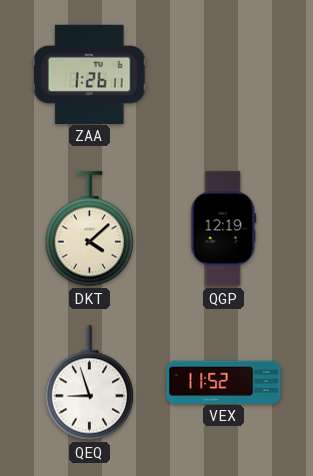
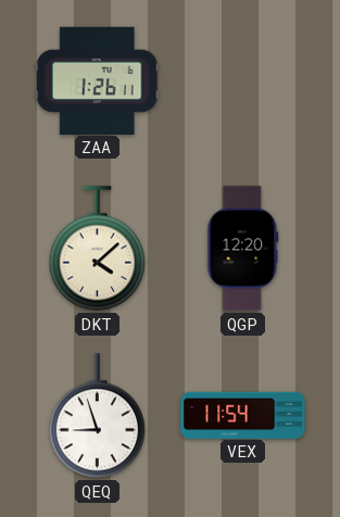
QGP: 12:19 -> 12:20
VEX: 11:52 -> 11:54
